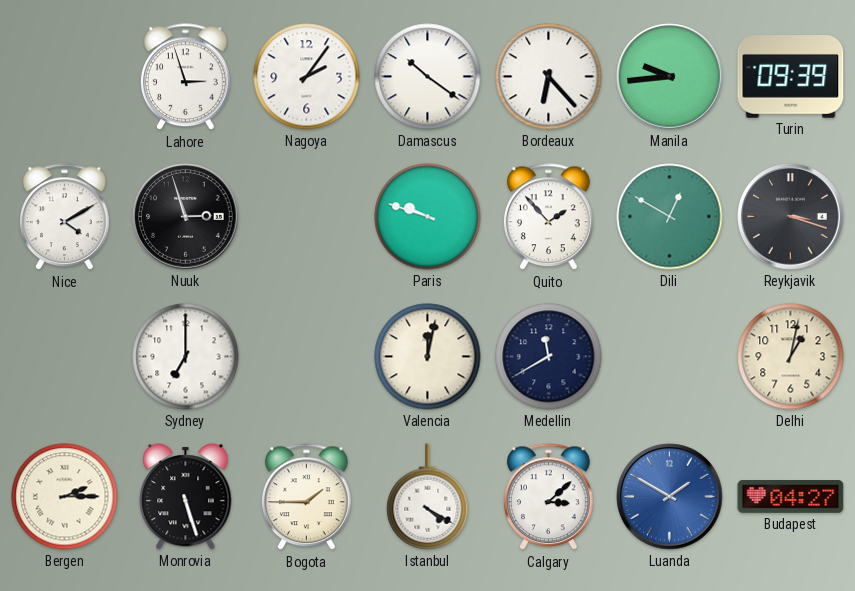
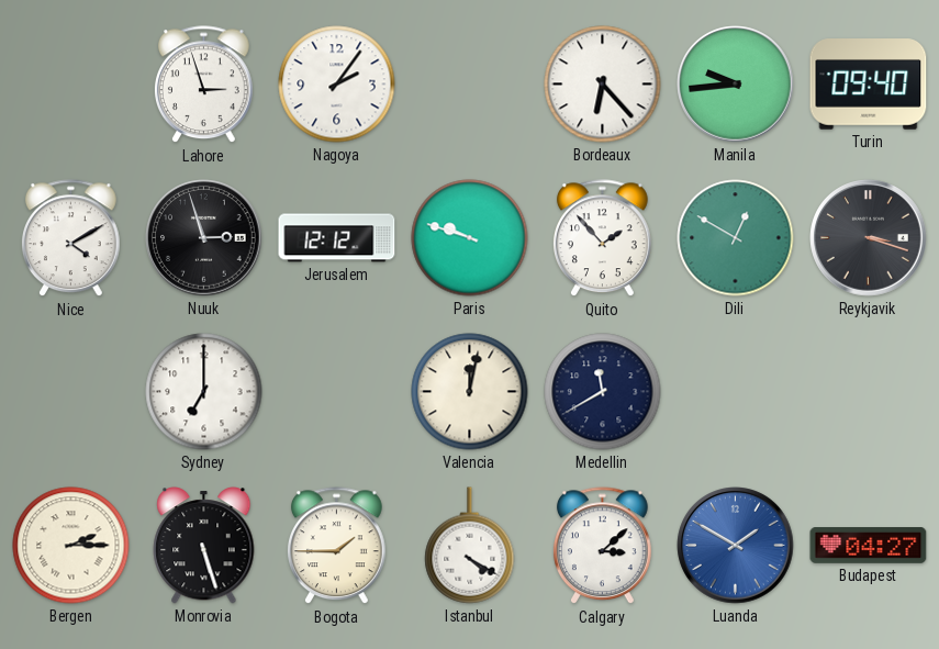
Damascus: 10:21 -> none
Turin: 09:39 -> 09:40
Jerusalem: none -> 12:12
Delhi: 1:02 -> none
